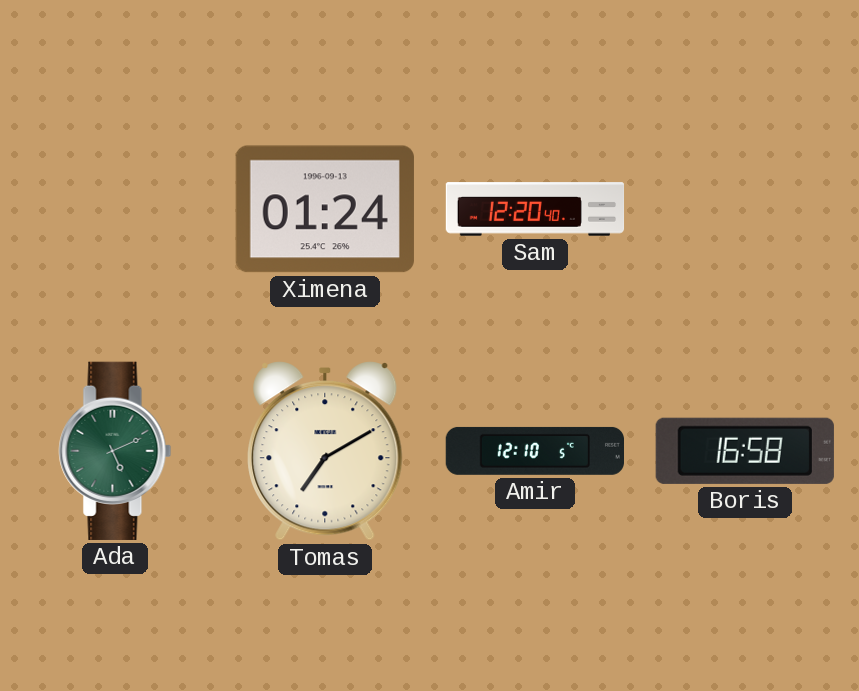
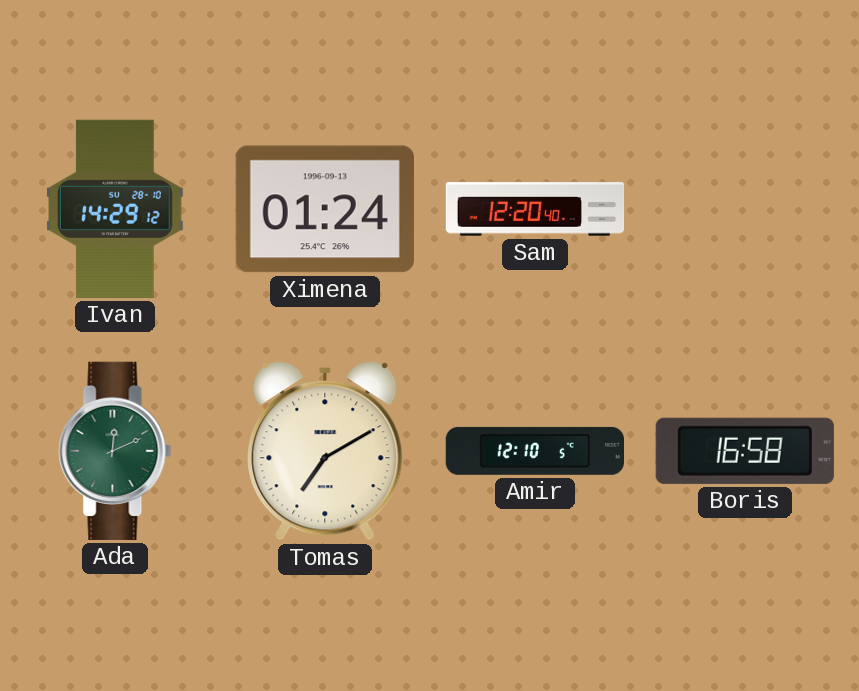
Ivan: none -> 14:29
Ada: 5:11 -> 12:11
